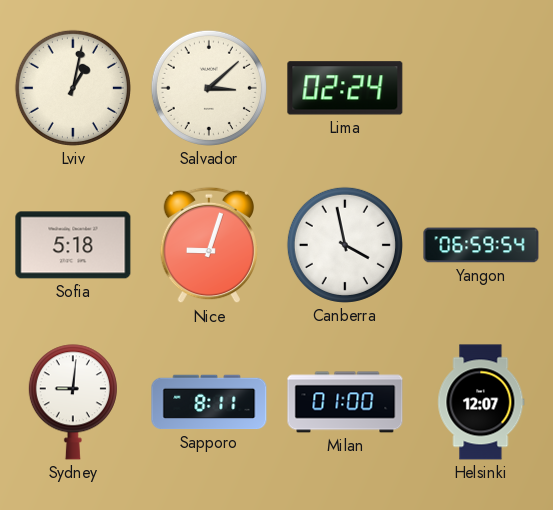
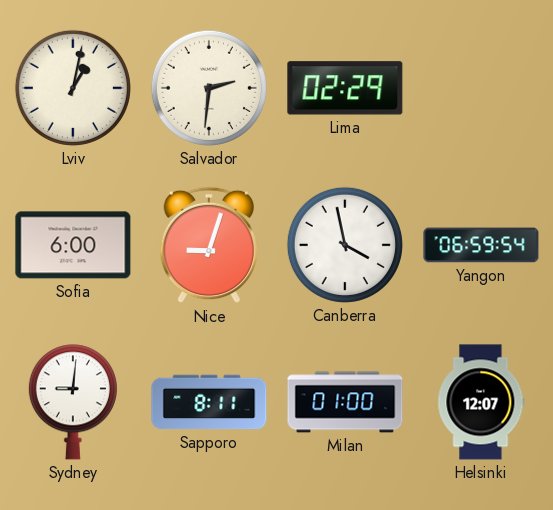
Salvador: 3:08 -> 2:31
Lima: 02:24 -> 02:29
Sofia: 5:18 -> 6:00
